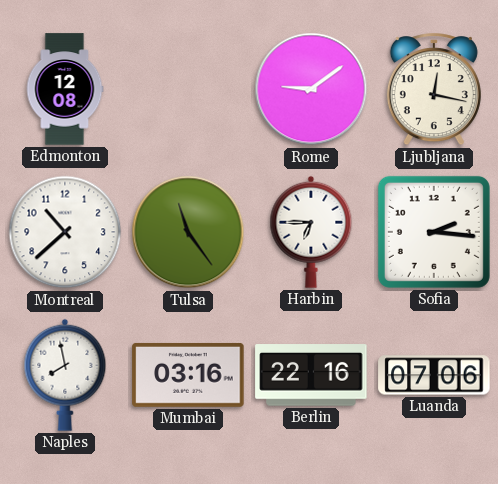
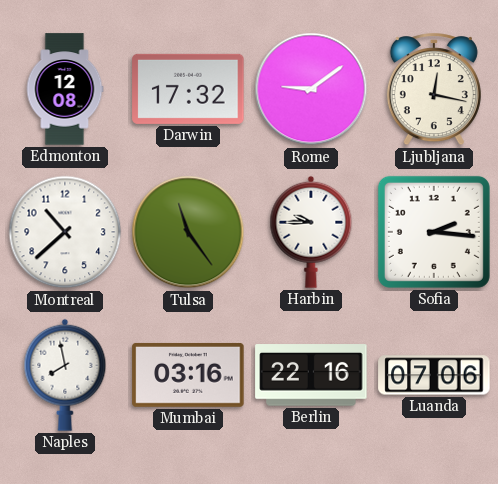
Darwin: none -> 17:32
Harbin: 6:45 -> 9:45
